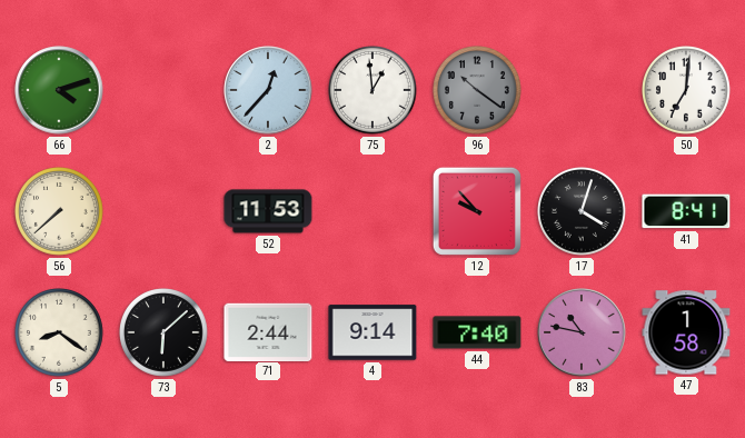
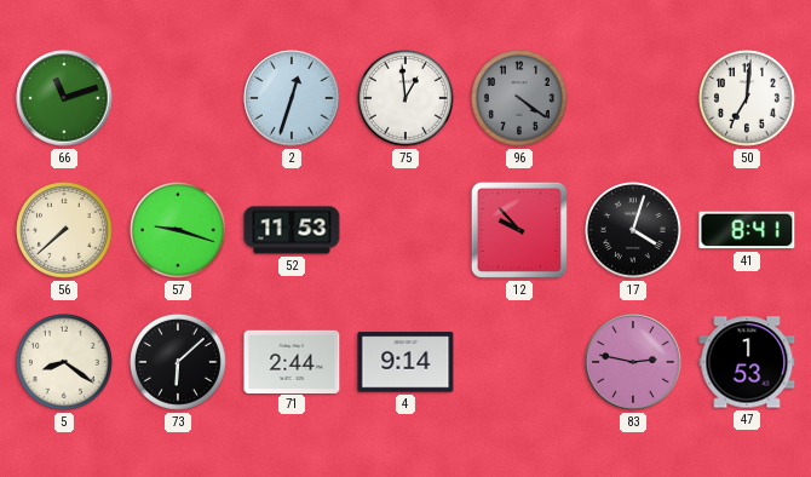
66: 4:12 -> 11:12
2: 12:37 -> 12:33
96: 10:21 -> 4:21
57: none -> 9:18
44: 7:40 -> none
83: 10:47 -> 2:47
47: 1:58 -> 1:53
